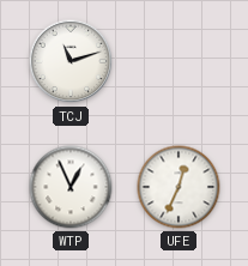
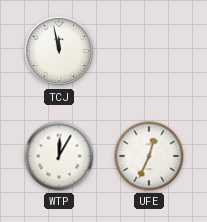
TCJ: 11:12 -> 11:58
WTP: 12:56 -> 12:05
